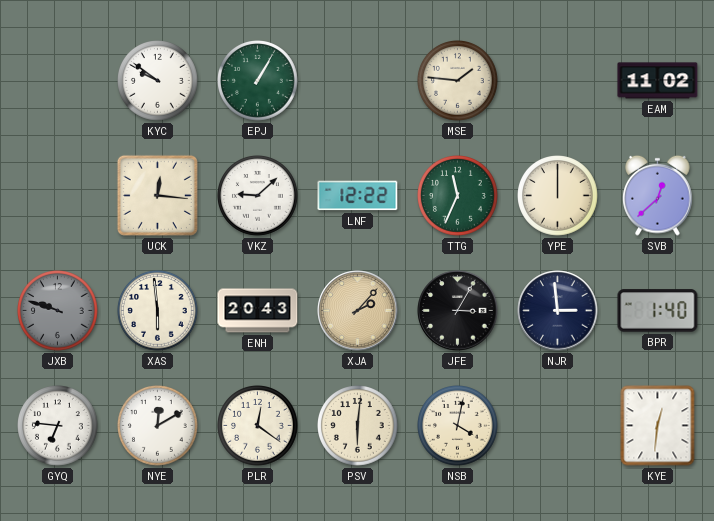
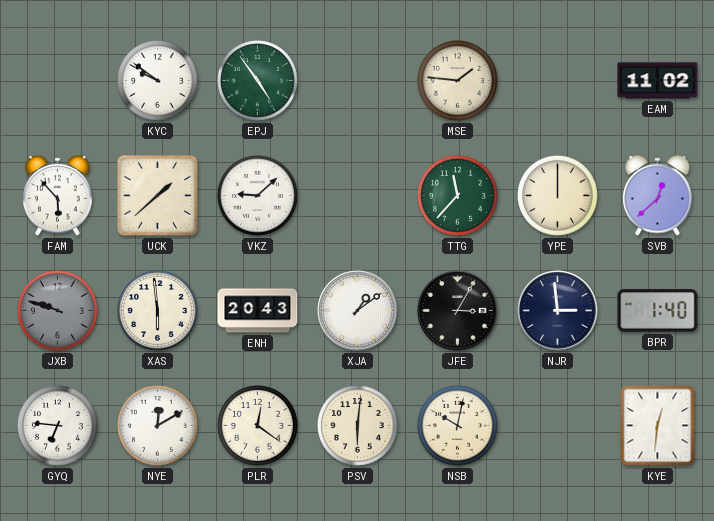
EPJ: 1:05 -> 4:54
FAM: none -> 5:53
UCK: 12:16 -> 1:38
LNF: 12:22 -> none
TTG: 11:34 -> 11:37
XJA: 2:07 -> 1:09
XJA dial: champagne -> white
NSB: 4:02 -> 10:02
